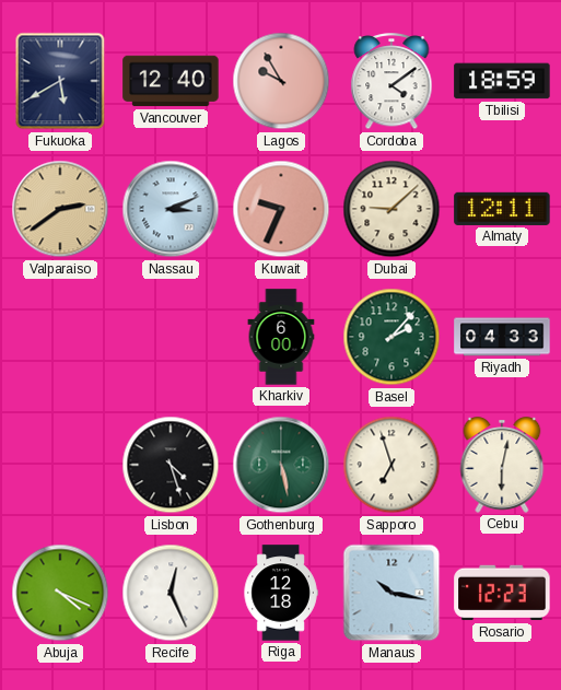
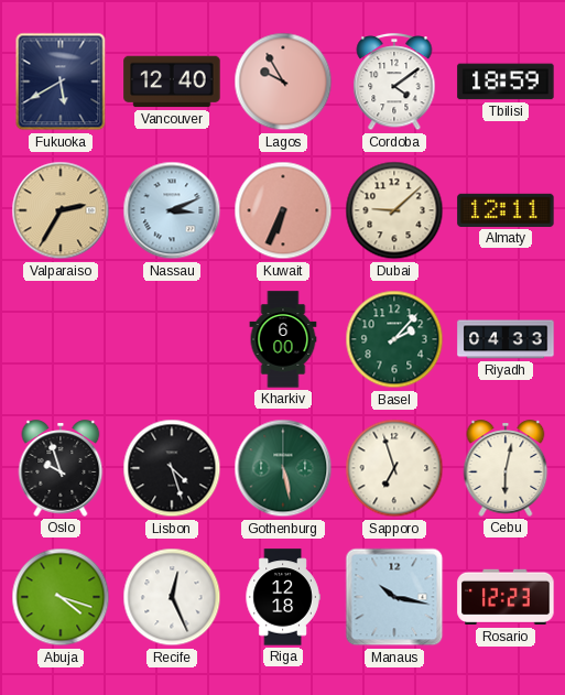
Valparaiso: 2:39 -> 2:35
Kuwait: 9:34 -> 6:34
Oslo: none -> 9:57
Abuja: 4:19 -> 4:18
